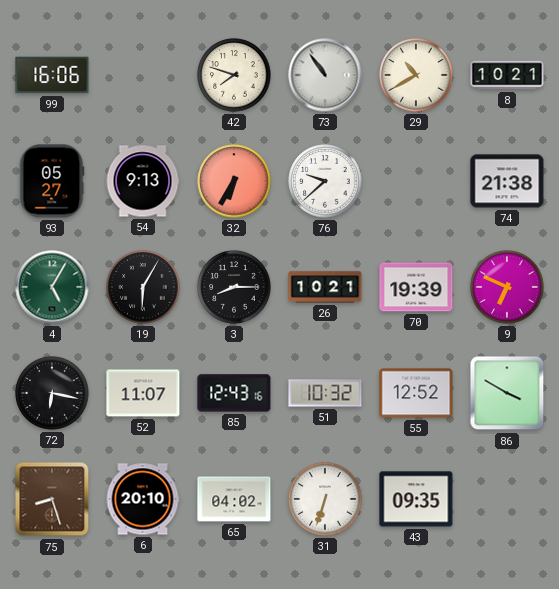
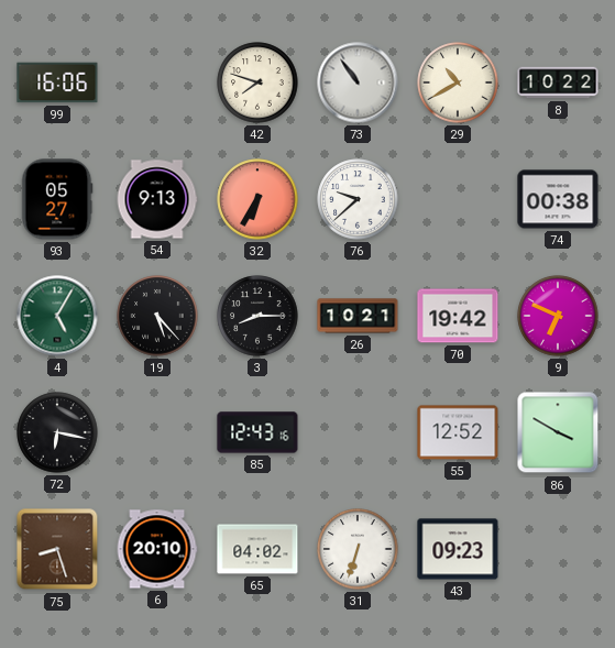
8: 10:21 -> 10:22
74: 21:38 -> 00:38
19: 6:05 -> 5:23
70: 19:39 -> 19:42
52: 11:07 -> none
51: 10:32 -> none
43: 09:35 -> 09:23
